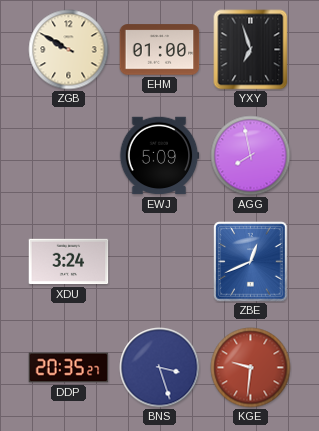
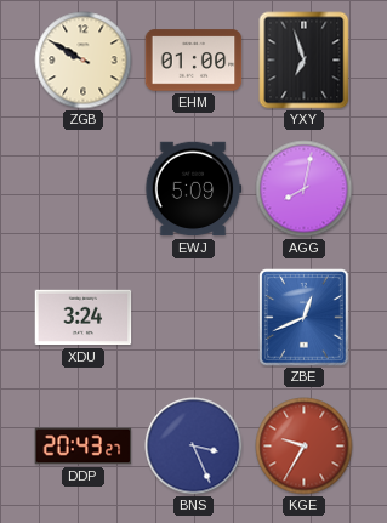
AGG: 7:58 -> 8:02
DDP: 20:35 -> 20:43
BNS: 3:27 -> 3:26
KGE: 9:31 -> 9:35
